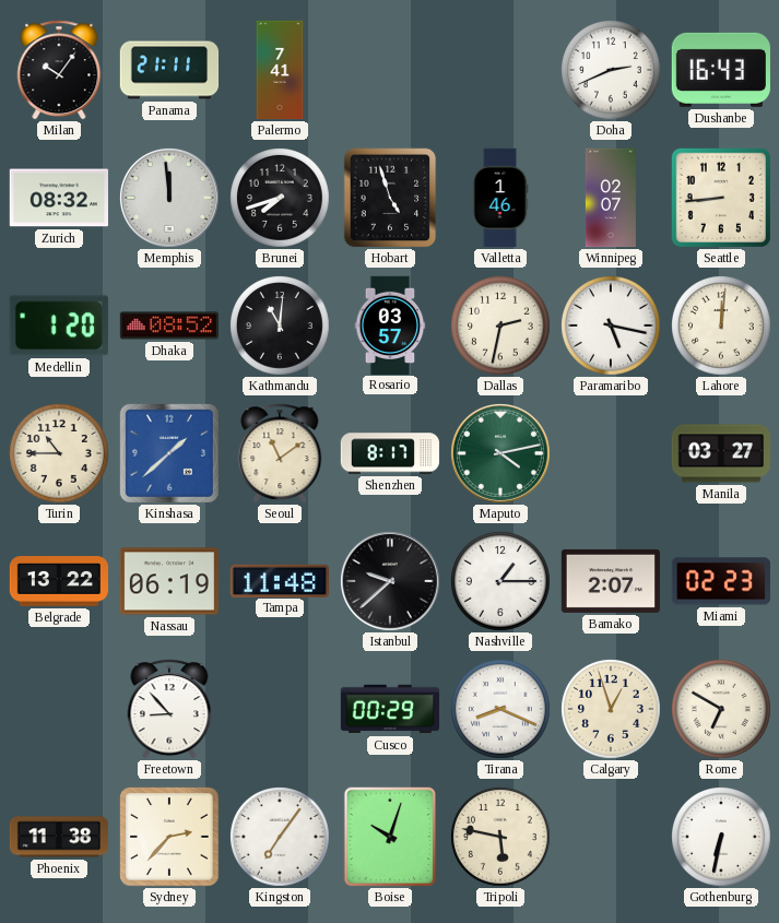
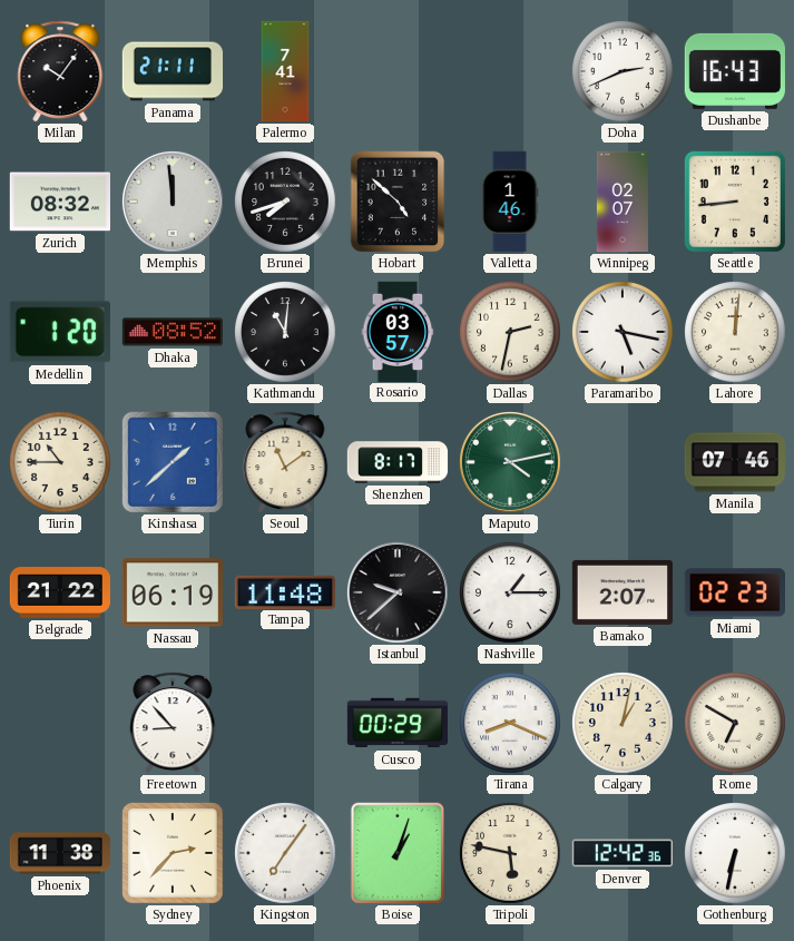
Hobart: 4:57 -> 4:52
Manila: 03:27 -> 07:46
Belgrade: 13:22 -> 21:22
Calgary: 12:57 -> 1:02
Boise: 10:03 -> 1:03
Denver: none -> 12:42
